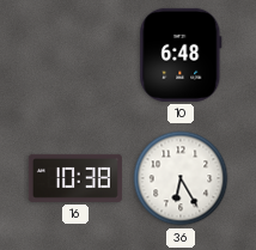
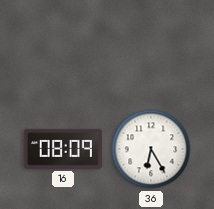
10: 6:48 -> none
16: 10:38 -> 08:09
